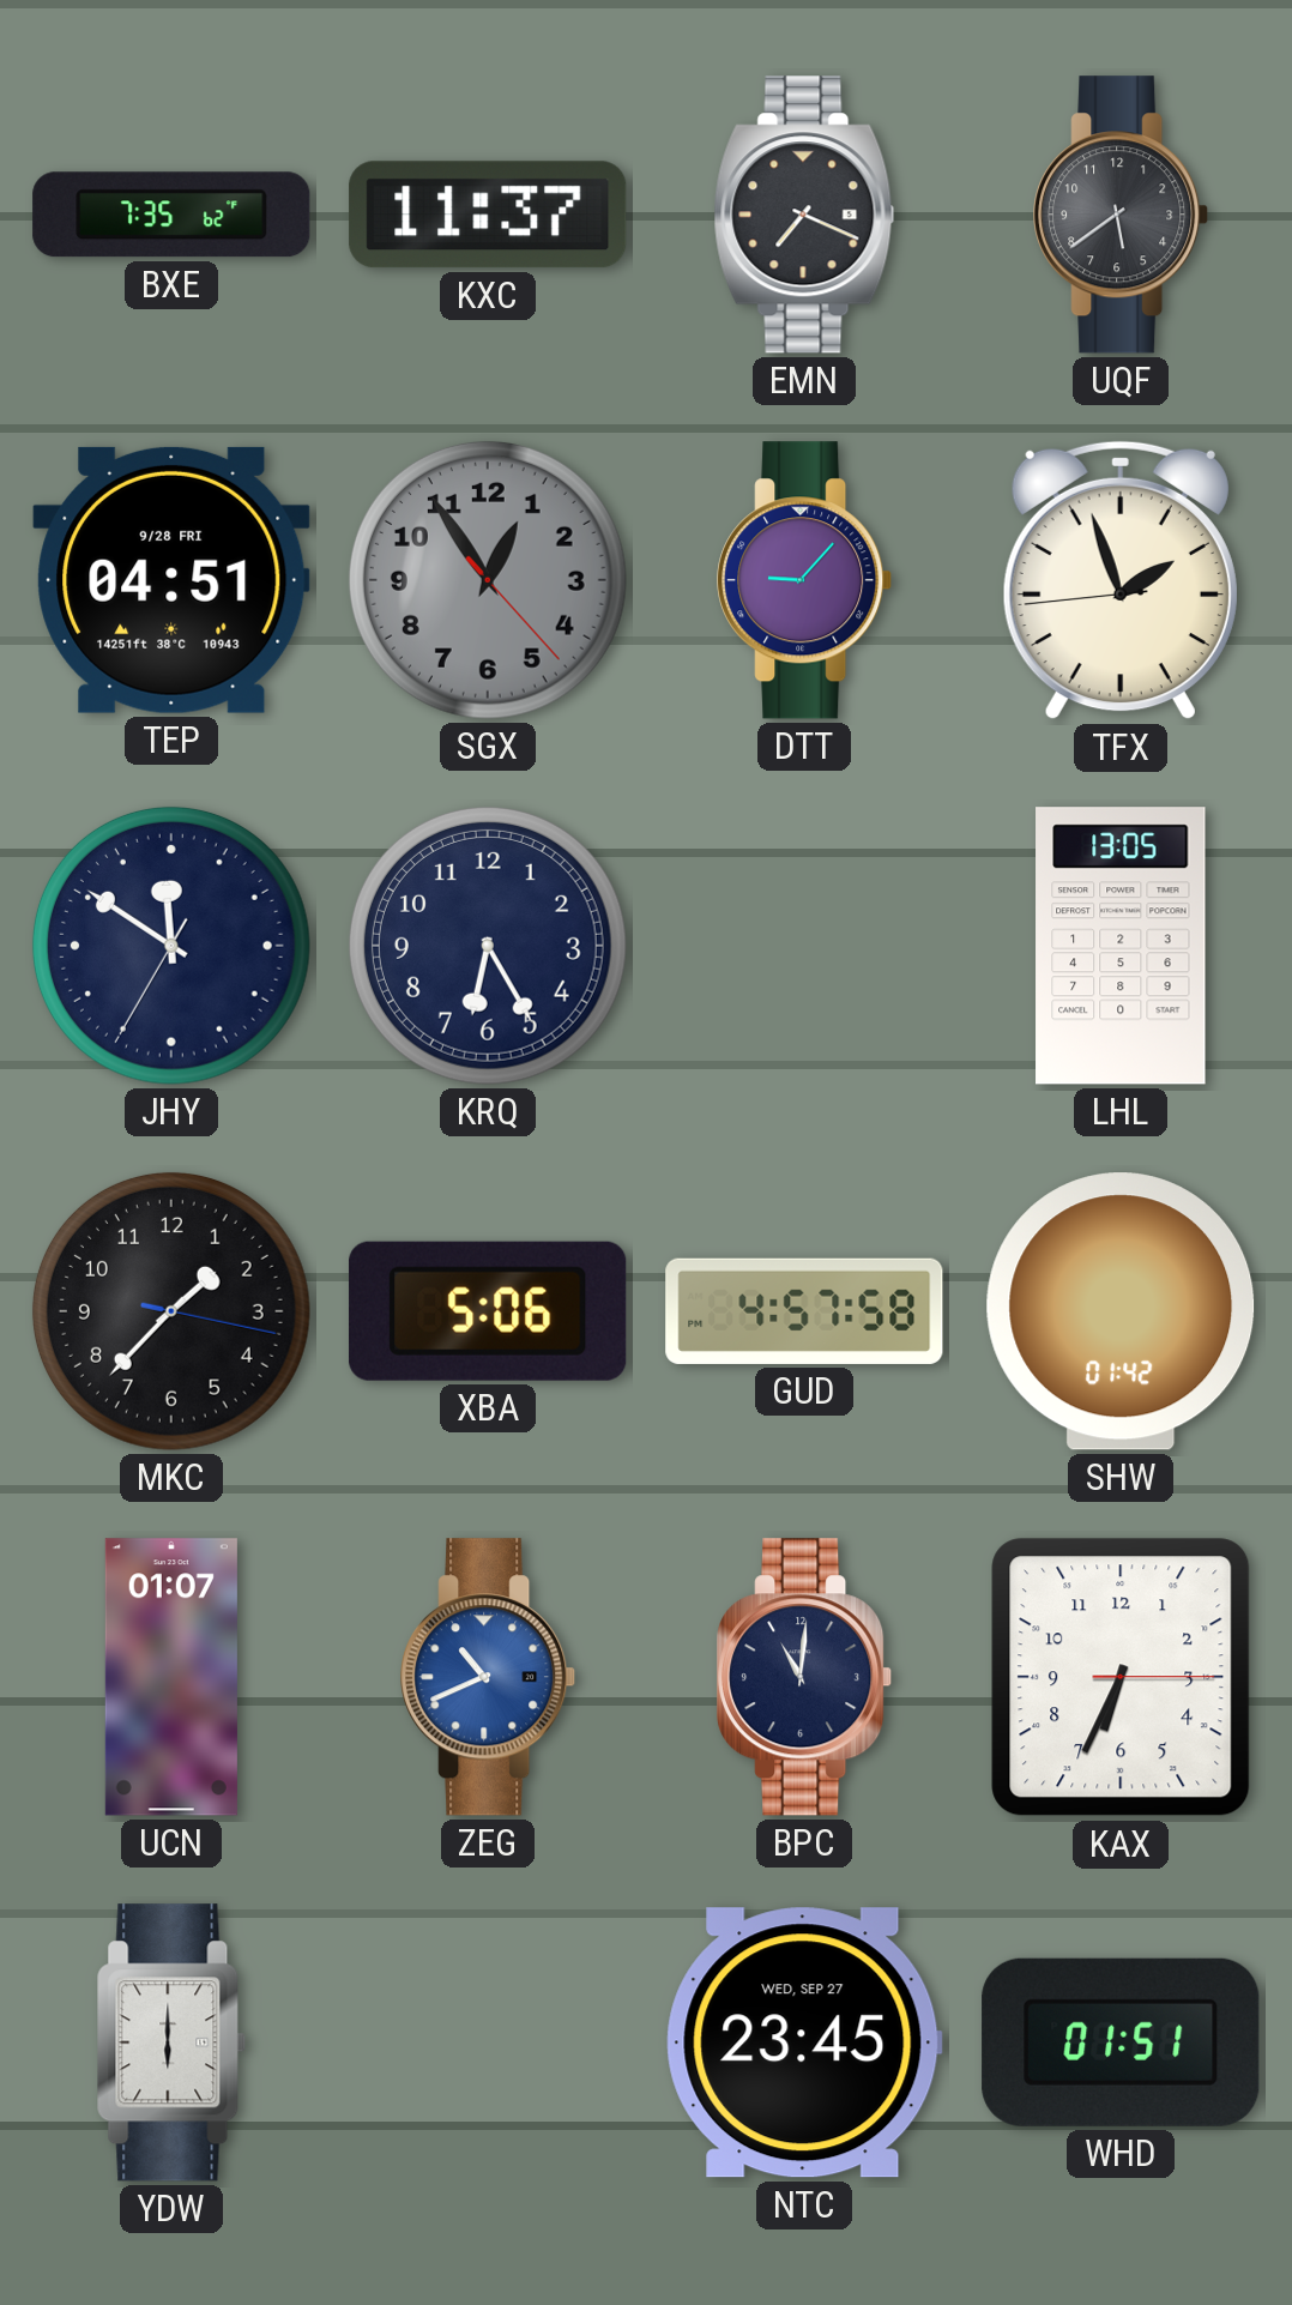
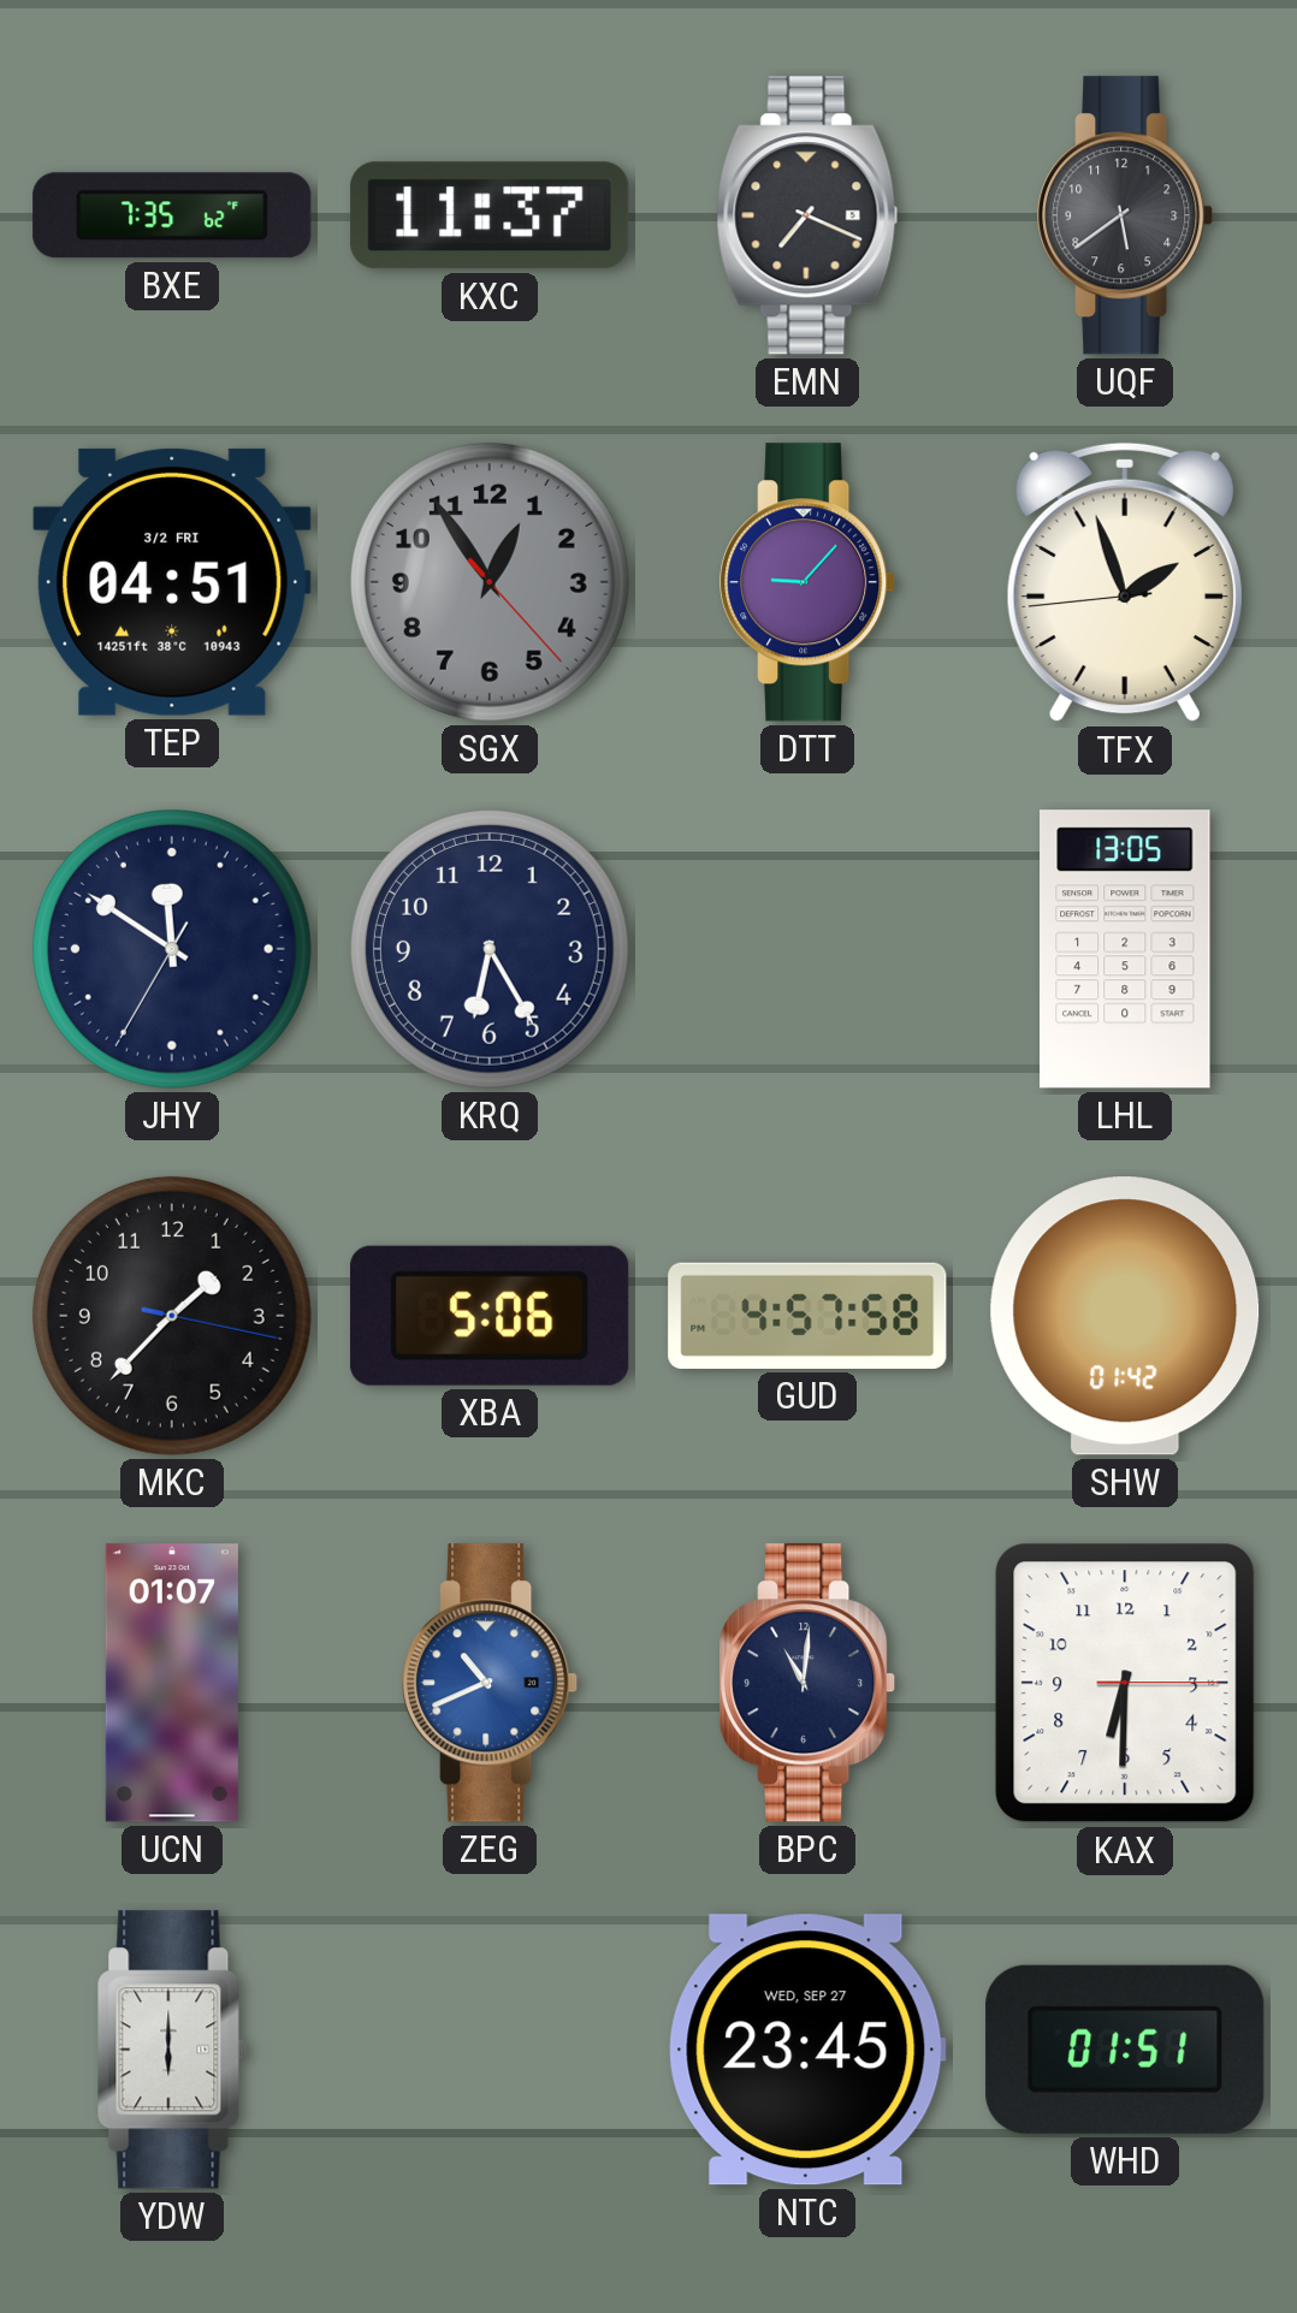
TEP date: 9/28 FRI -> 3/2 FRI
KAX: 6:34 -> 6:30
